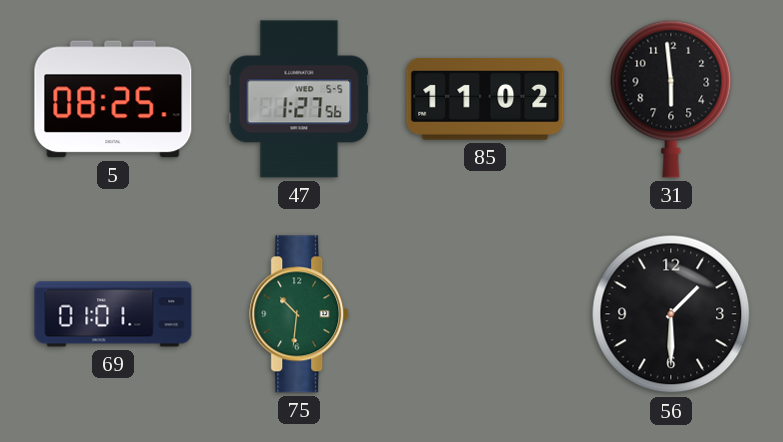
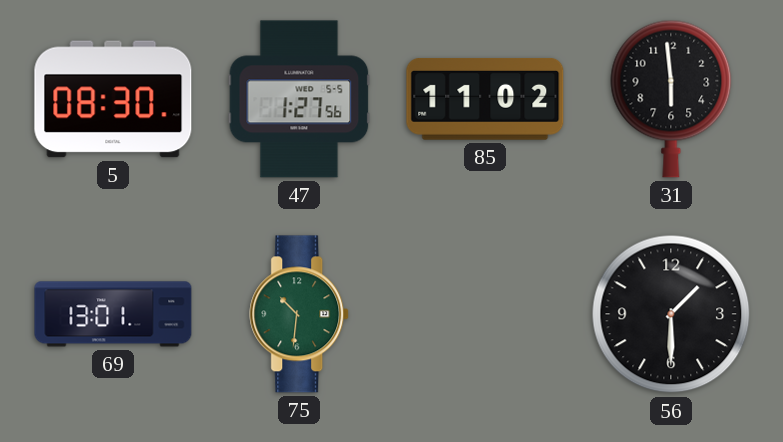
5: 08:25 -> 08:30
69: 01:01 -> 13:01
